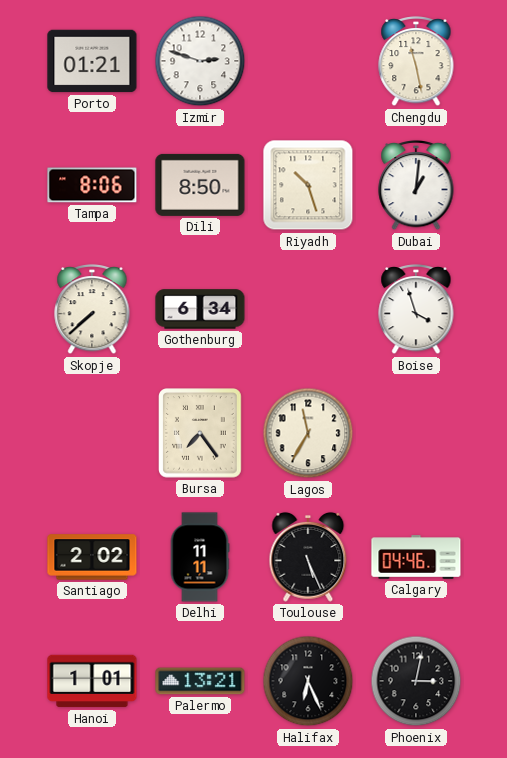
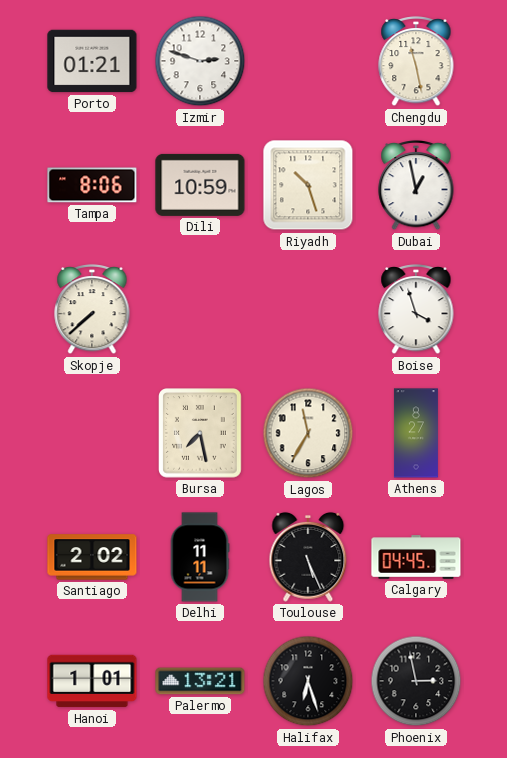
Dili: 8:50 -> 10:59
Dubai: 1:01 -> 12:58
Gothenburg: 6:34 -> none
Bursa: 7:24 -> 7:28
Athens: none -> 8:27
Calgary: 04:46 -> 04:45
Halifax: 6:26 -> 6:27
Phoenix: 3:02 -> 2:58
